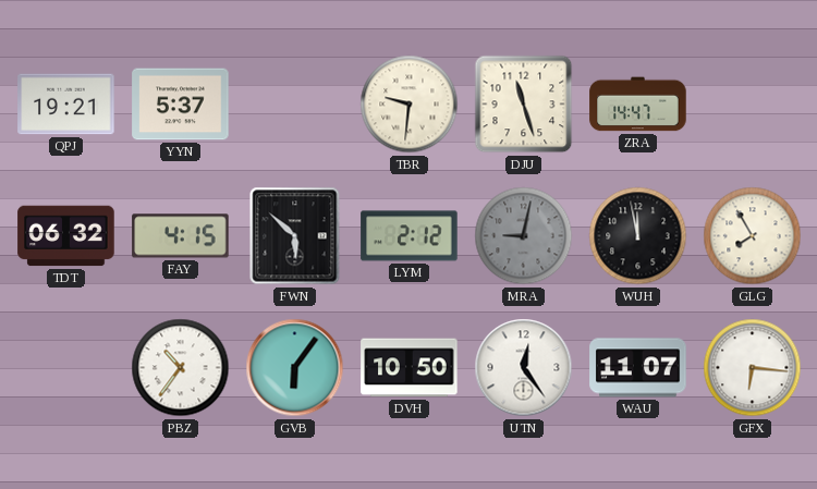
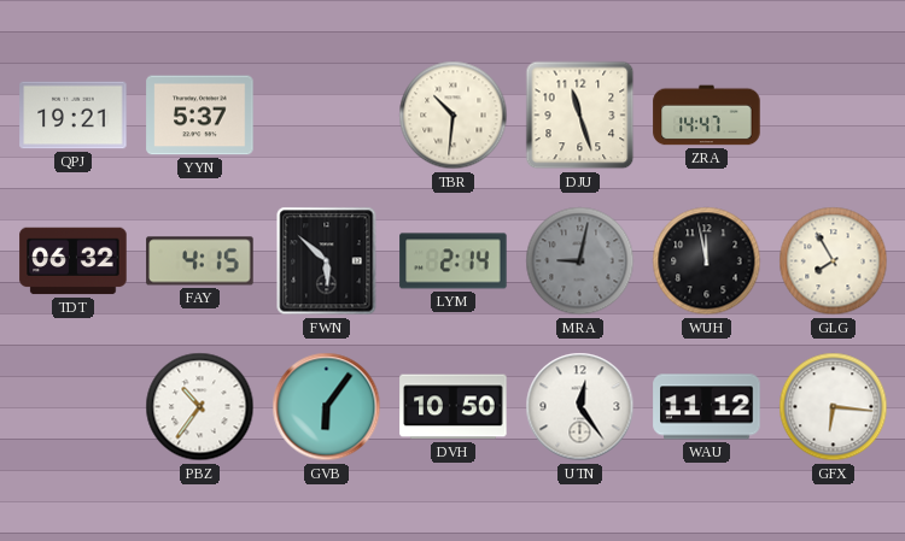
TBR: 9:31 -> 10:31
LYM: 2:12 -> 2:14
WAU: 11:07 -> 11:12
